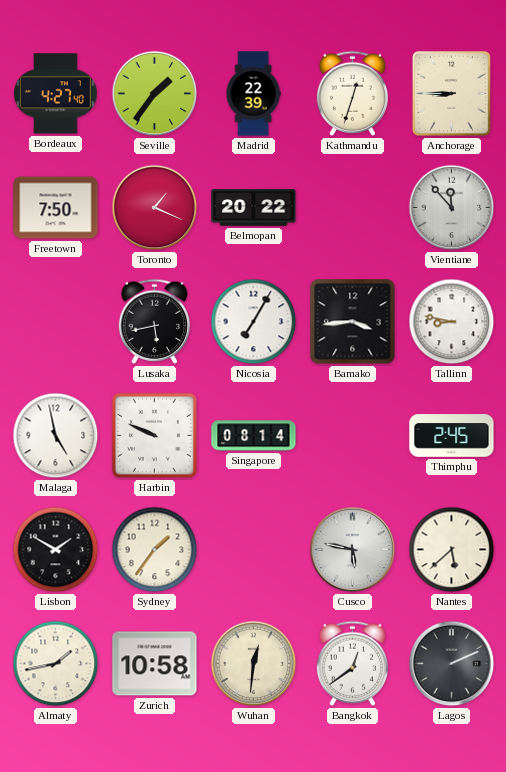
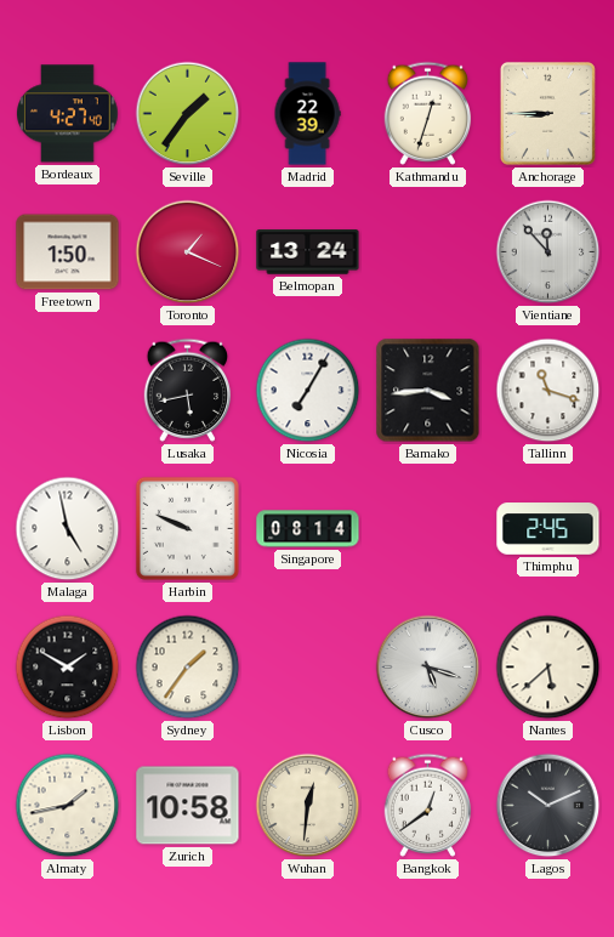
Freetown: 7:50 -> 1:50
Belmopan: 20:22 -> 13:24
Tallinn: 8:47 -> 11:18
Cusco: 5:47 -> 5:18
Lagos: 2:11 -> 10:11
